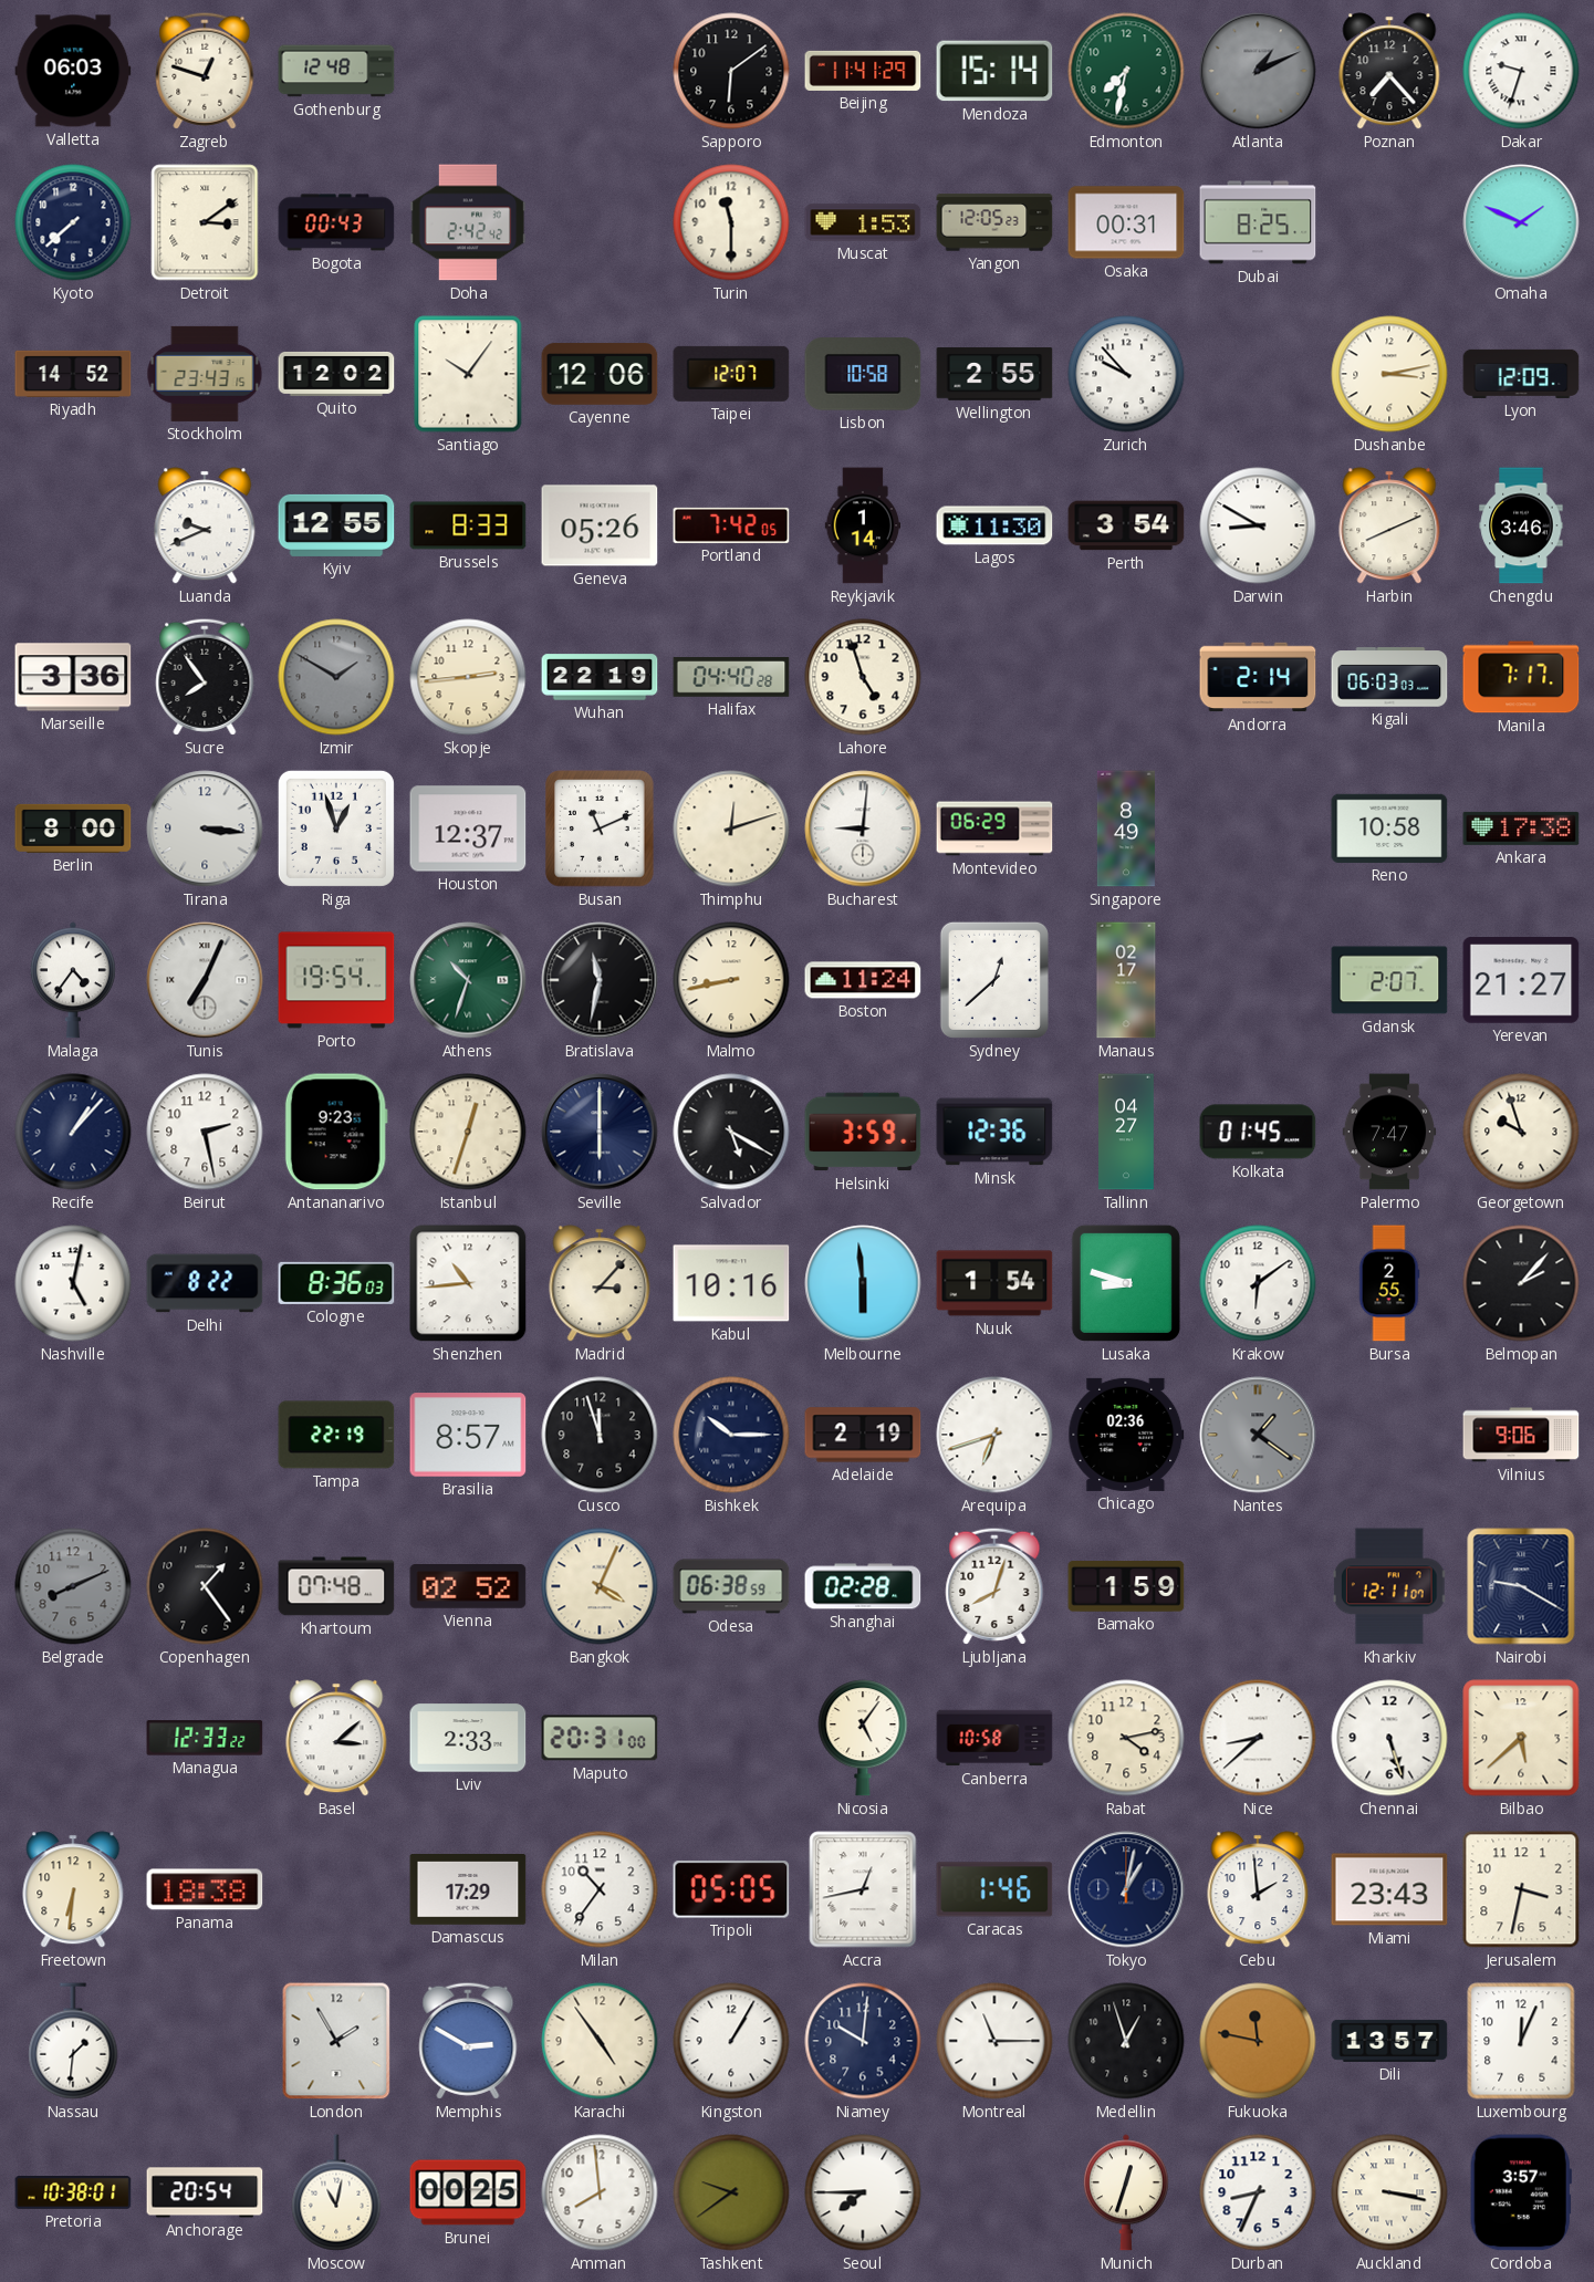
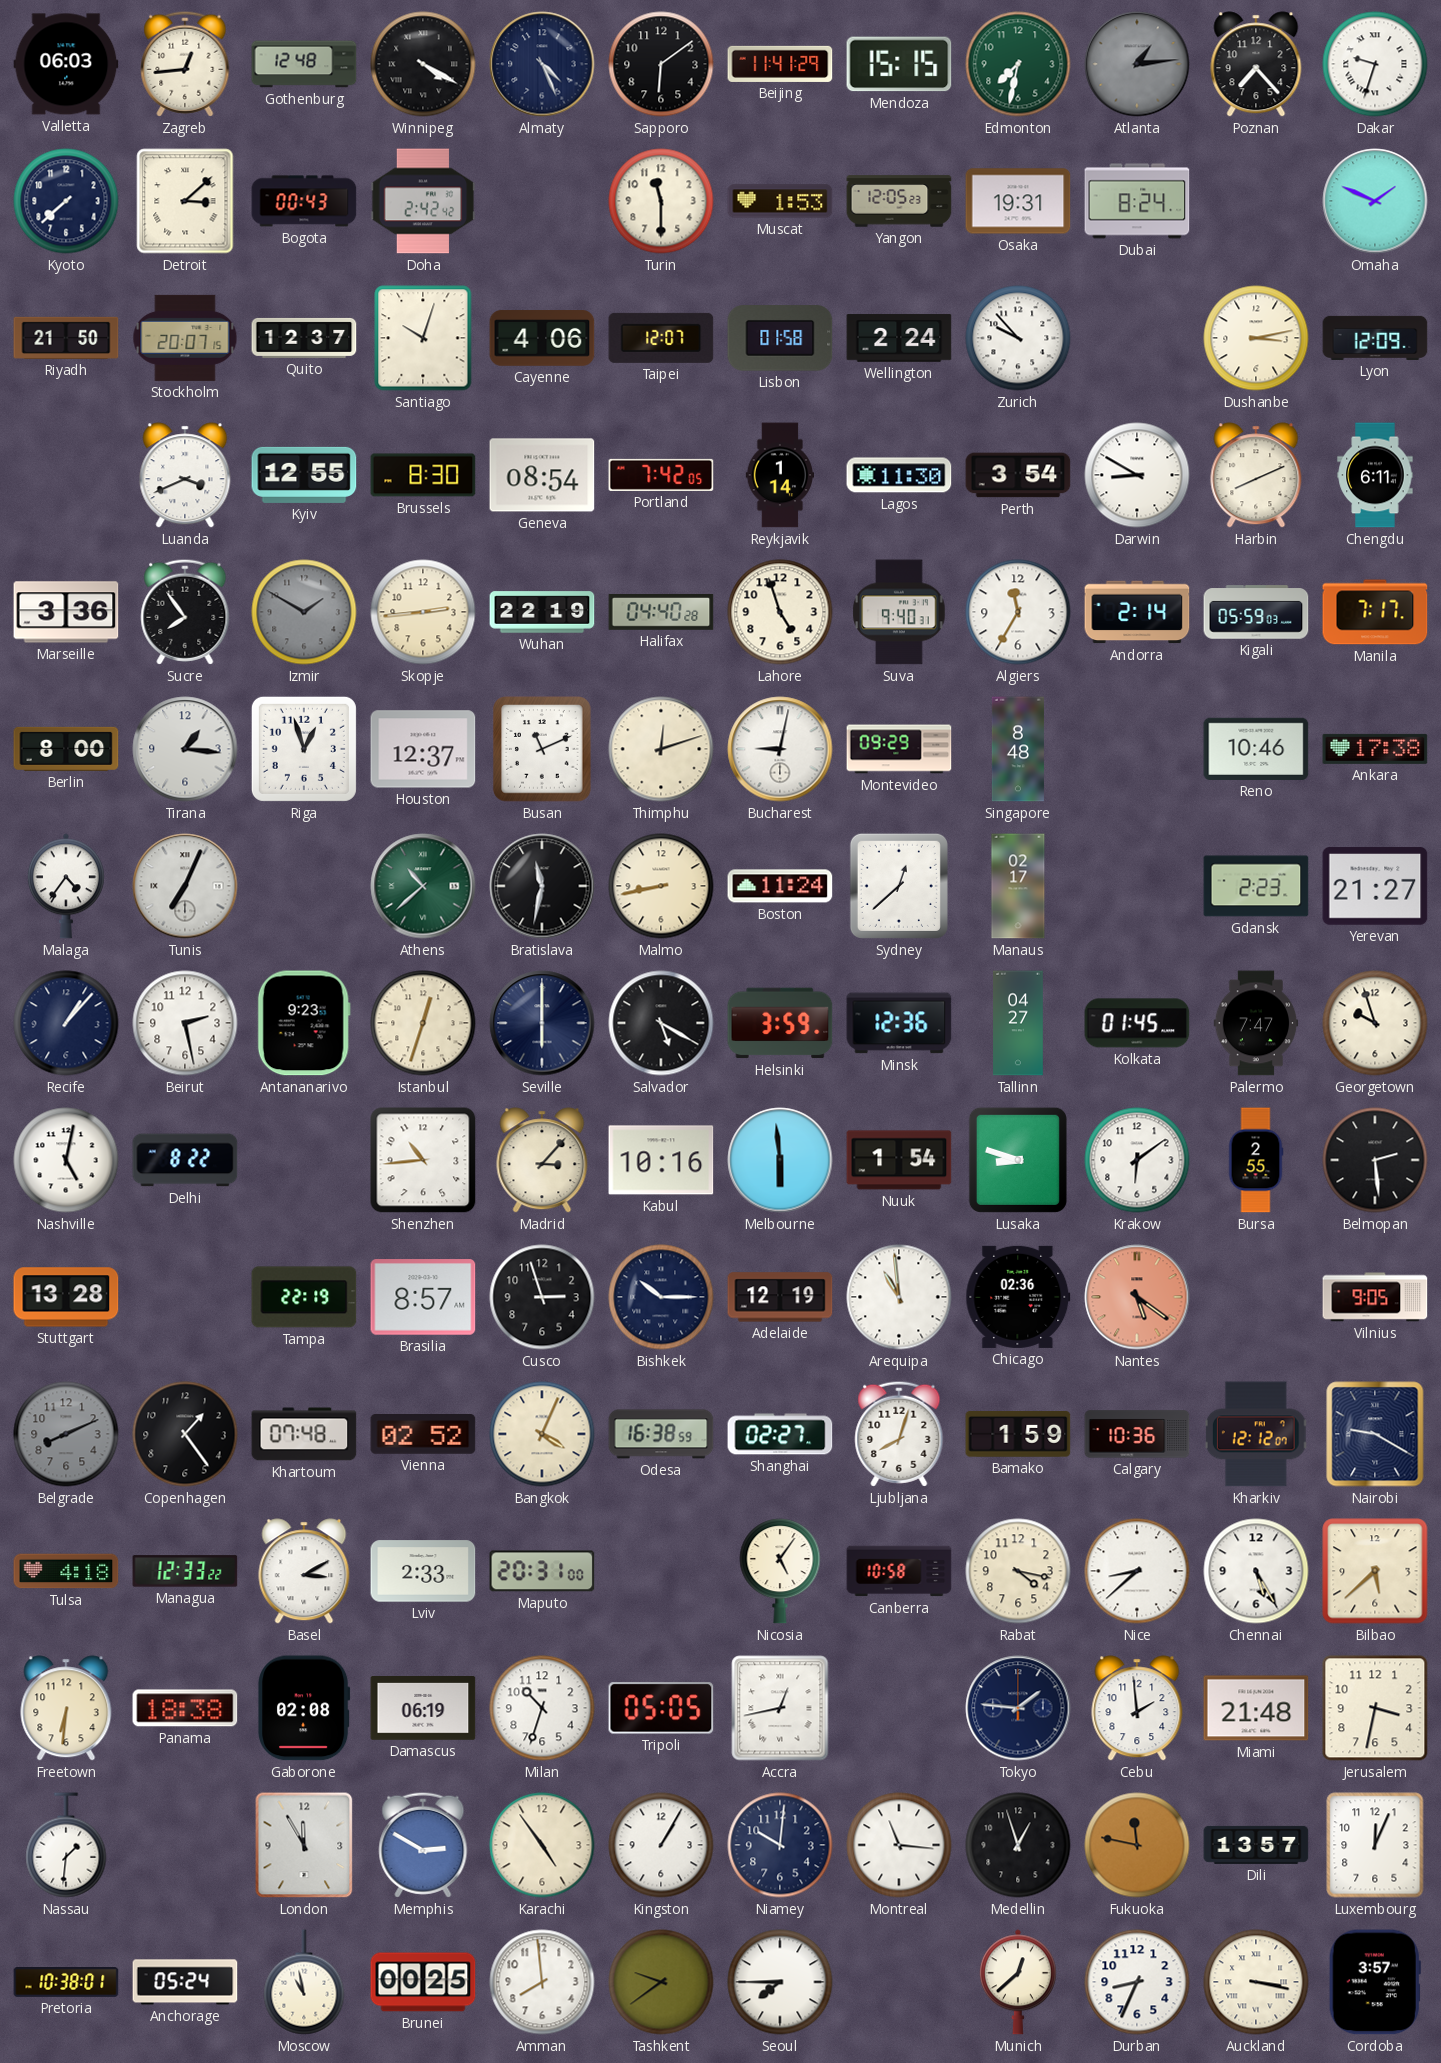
Zagreb: 12:48 -> 12:44
Winnipeg: none -> 4:20
Almaty: none -> 4:26
Mendoza: 15:14 -> 15:15
Atlanta: 1:11 -> 1:14
Detroit: 3:09 -> 3:08
Osaka: 00:31 -> 19:31
Dubai: 8:25 -> 8:24
Riyadh: 14:52 -> 21:50
Stockholm: 23:43 -> 20:07
Quito: 12:02 -> 12:37
Santiago: 10:06 -> 10:03
Cayenne: 12:06 -> 4:06
Lisbon: 10:58 -> 01:58
Wellington: 2:55 -> 2:24
Luanda: 9:41 -> 3:41
Brussels: 8:33 -> 8:30
Geneva: 05:26 -> 08:54
Chengdu: 3:46 -> 6:11
Suva: none -> 9:40
Algiers: none -> 11:35
Kigali: 06:03 -> 05:59
Tirana: 3:16 -> 1:16
Bucharest: 9:01 -> 9:02
Montevideo: 06:29 -> 09:29
Singapore: 8:49 -> 8:48
Reno: 10:58 -> 10:46
Porto: 19:54 -> none
Athens: 10:33 -> 10:38
Gdansk: 2:07 -> 2:23
Cologne: 8:36 -> none
Belmopan: 2:07 -> 2:29
Stuttgart: none -> 13:28
Cusco: 11:57 -> 2:57
Adelaide: 2:19 -> 12:19
Arequipa: 6:42 -> 10:59
Nantes: 1:21 -> 5:21
Nantes dial: grey -> salmon
Vilnius: 9:06 -> 9:05
Odesa: 06:38 -> 16:38
Shanghai: 02:28 -> 02:27
Calgary: none -> 10:36
Kharkiv: 12:11 -> 12:12
Tulsa: none -> 4:18
Basel: 3:08 -> 3:10
Rabat: 4:13 -> 4:17
Chennai: 5:27 -> 5:25
Gaborone: none -> 02:08
Damascus: 17:29 -> 06:19
Milan: 10:36 -> 10:33
Caracas: 1:46 -> none
Tokyo: 1:02 -> 1:46
Miami: 23:43 -> 21:48
London: 1:55 -> 11:55
Montreal: 11:15 -> 11:16
Anchorage: 20:54 -> 05:24
Moscow: 11:02 -> 10:58
Munich: 12:33 -> 12:38
